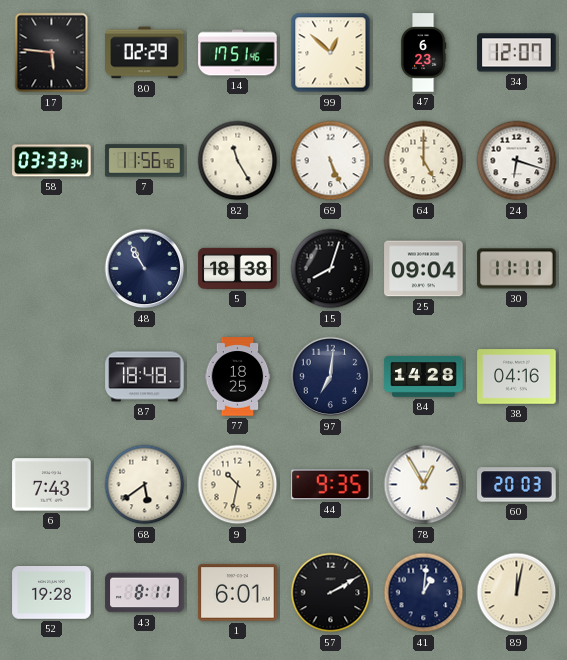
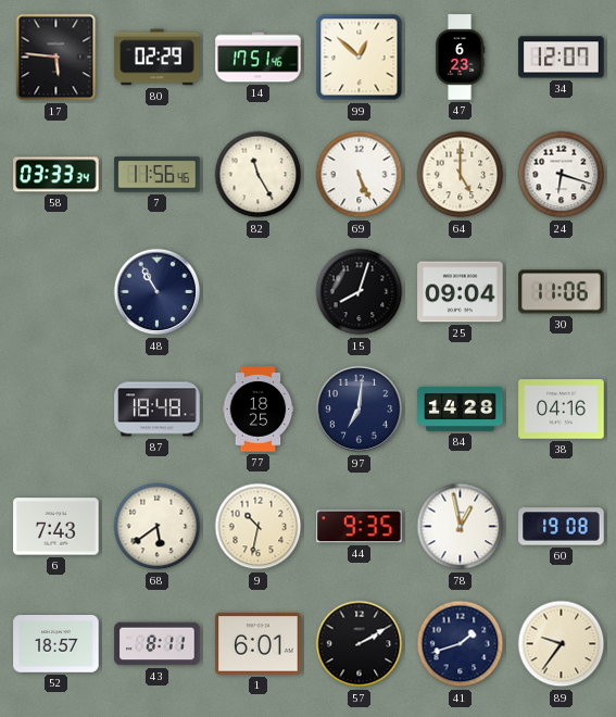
5: 18:38 -> none
30: 11:11 -> 11:06
78: 12:55 -> 12:58
60: 20:03 -> 19:08
52: 19:28 -> 18:57
41: 1:01 -> 1:42
89: 12:02 -> 9:36
